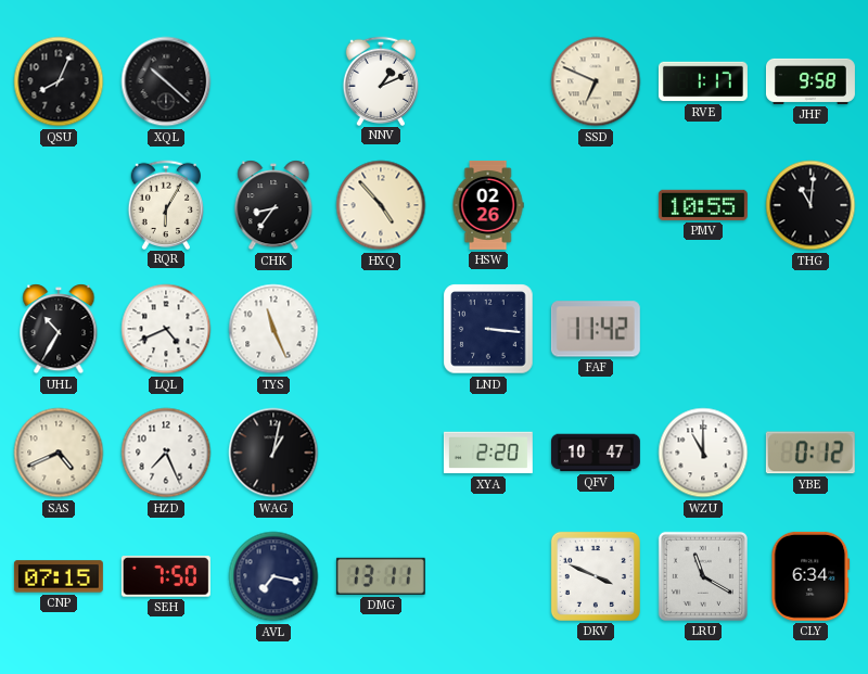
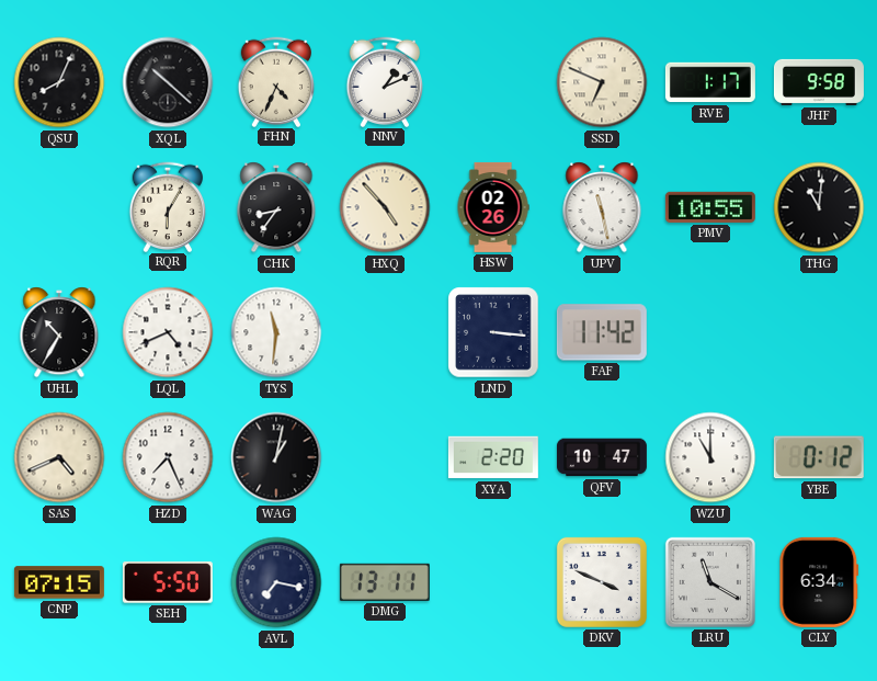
FHN: none -> 4:34
UPV: none -> 11:28
TYS: 11:26 -> 11:31
SEH: 7:50 -> 5:50
